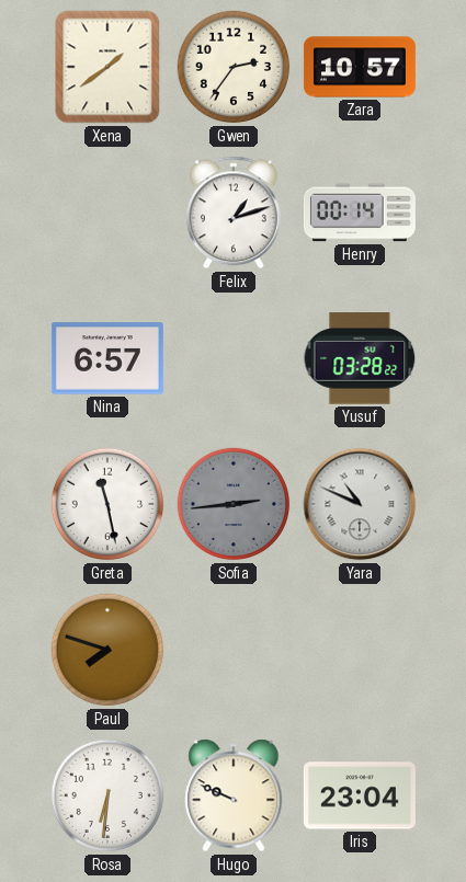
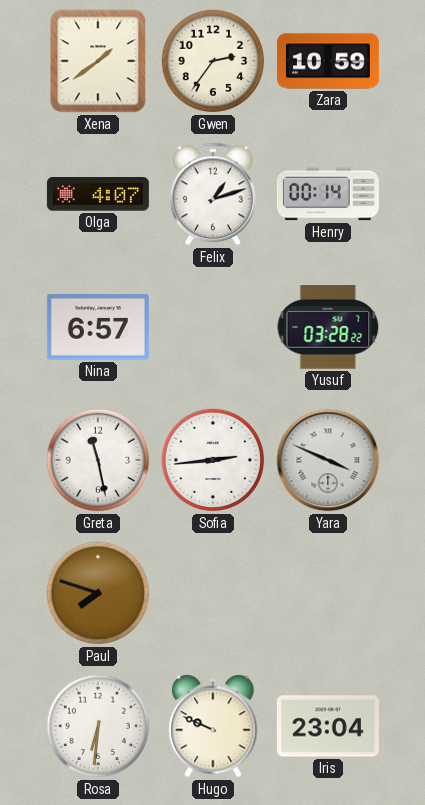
Zara: 10:57 -> 10:59
Olga: none -> 4:07
Sofia dial: grey -> white
Yara: 10:49 -> 3:49
